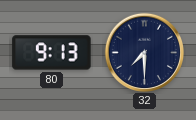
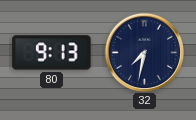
32: 7:30 -> 7:32
